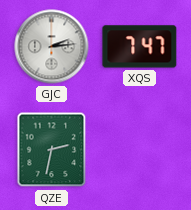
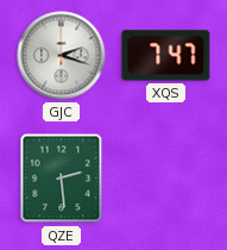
GJC: 2:14 -> 2:18
QZE: 2:32 -> 2:29
